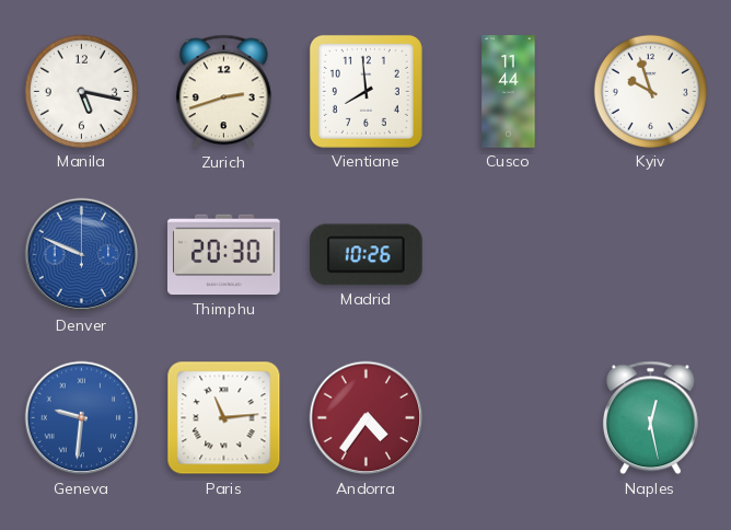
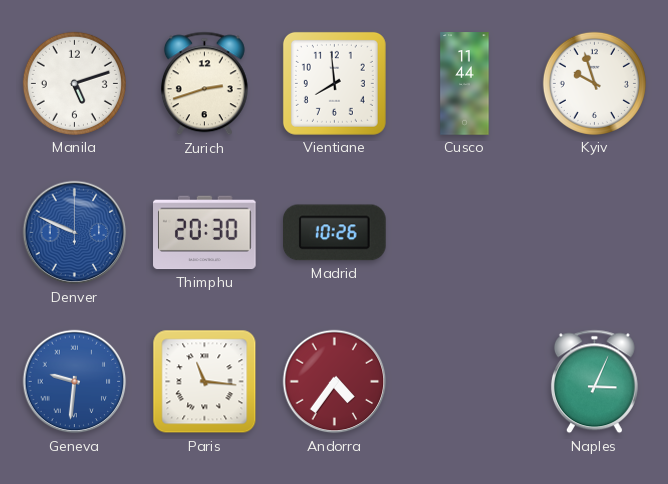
Manila: 5:17 -> 5:12
Paris: 11:14 -> 11:16
Naples: 12:28 -> 3:04
